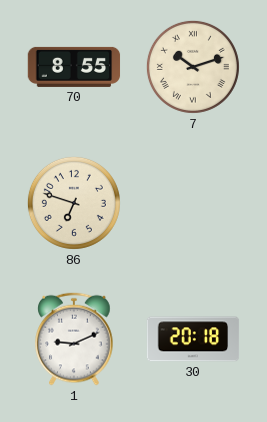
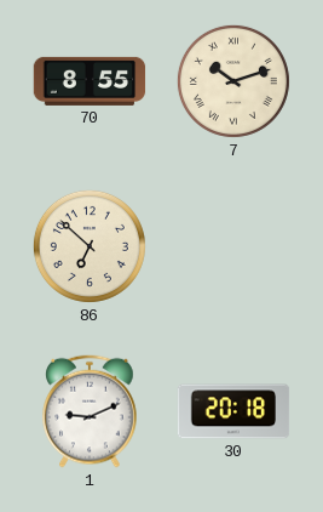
86: 6:48 -> 6:52
